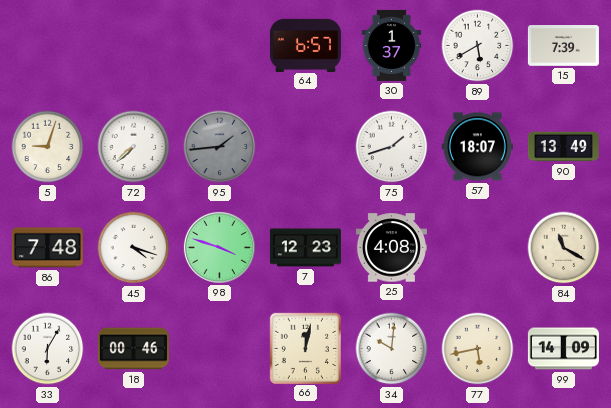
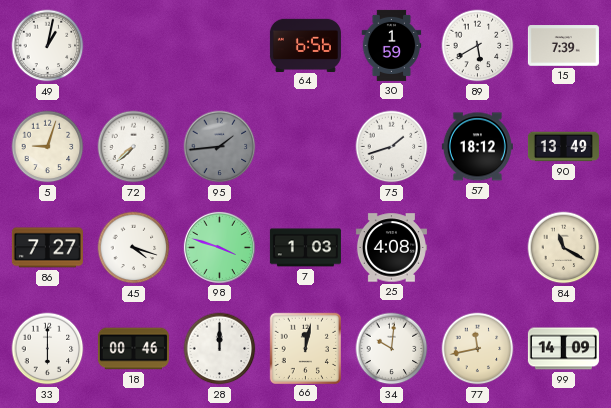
49: none -> 1:02
64: 6:57 -> 6:56
30: 1:37 -> 1:59
57: 18:07 -> 18:12
86: 7:48 -> 7:27
7: 12:23 -> 1:03
33: 6:05 -> 6:00
28: none -> 12:00
77: 5:43 -> 11:43
